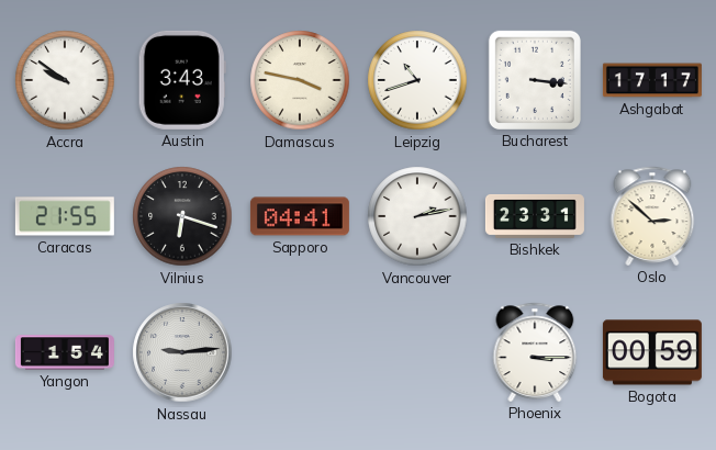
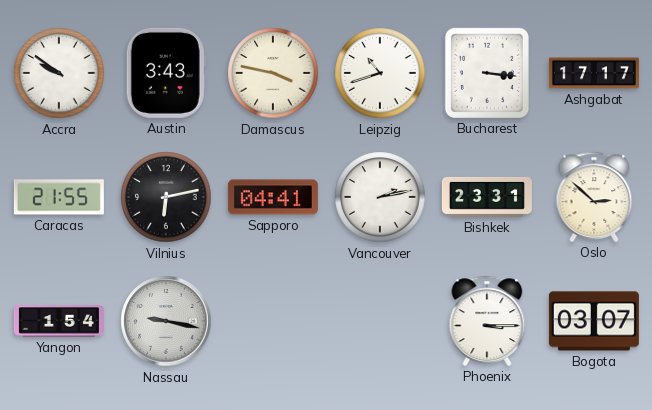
Vilnius: 6:18 -> 6:13
Nassau: 9:14 -> 9:17
Bogota: 00:59 -> 03:07
